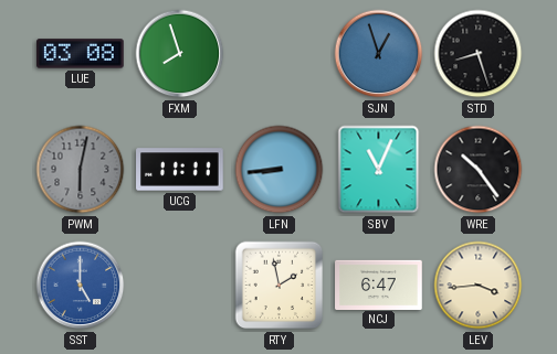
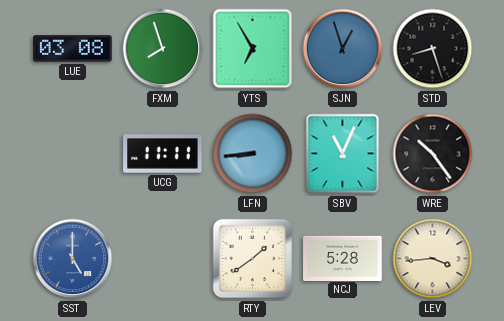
YTS: none -> 6:55
PWM: 6:02 -> none
RTY: 1:58 -> 1:39
NCJ: 6:47 -> 5:28
